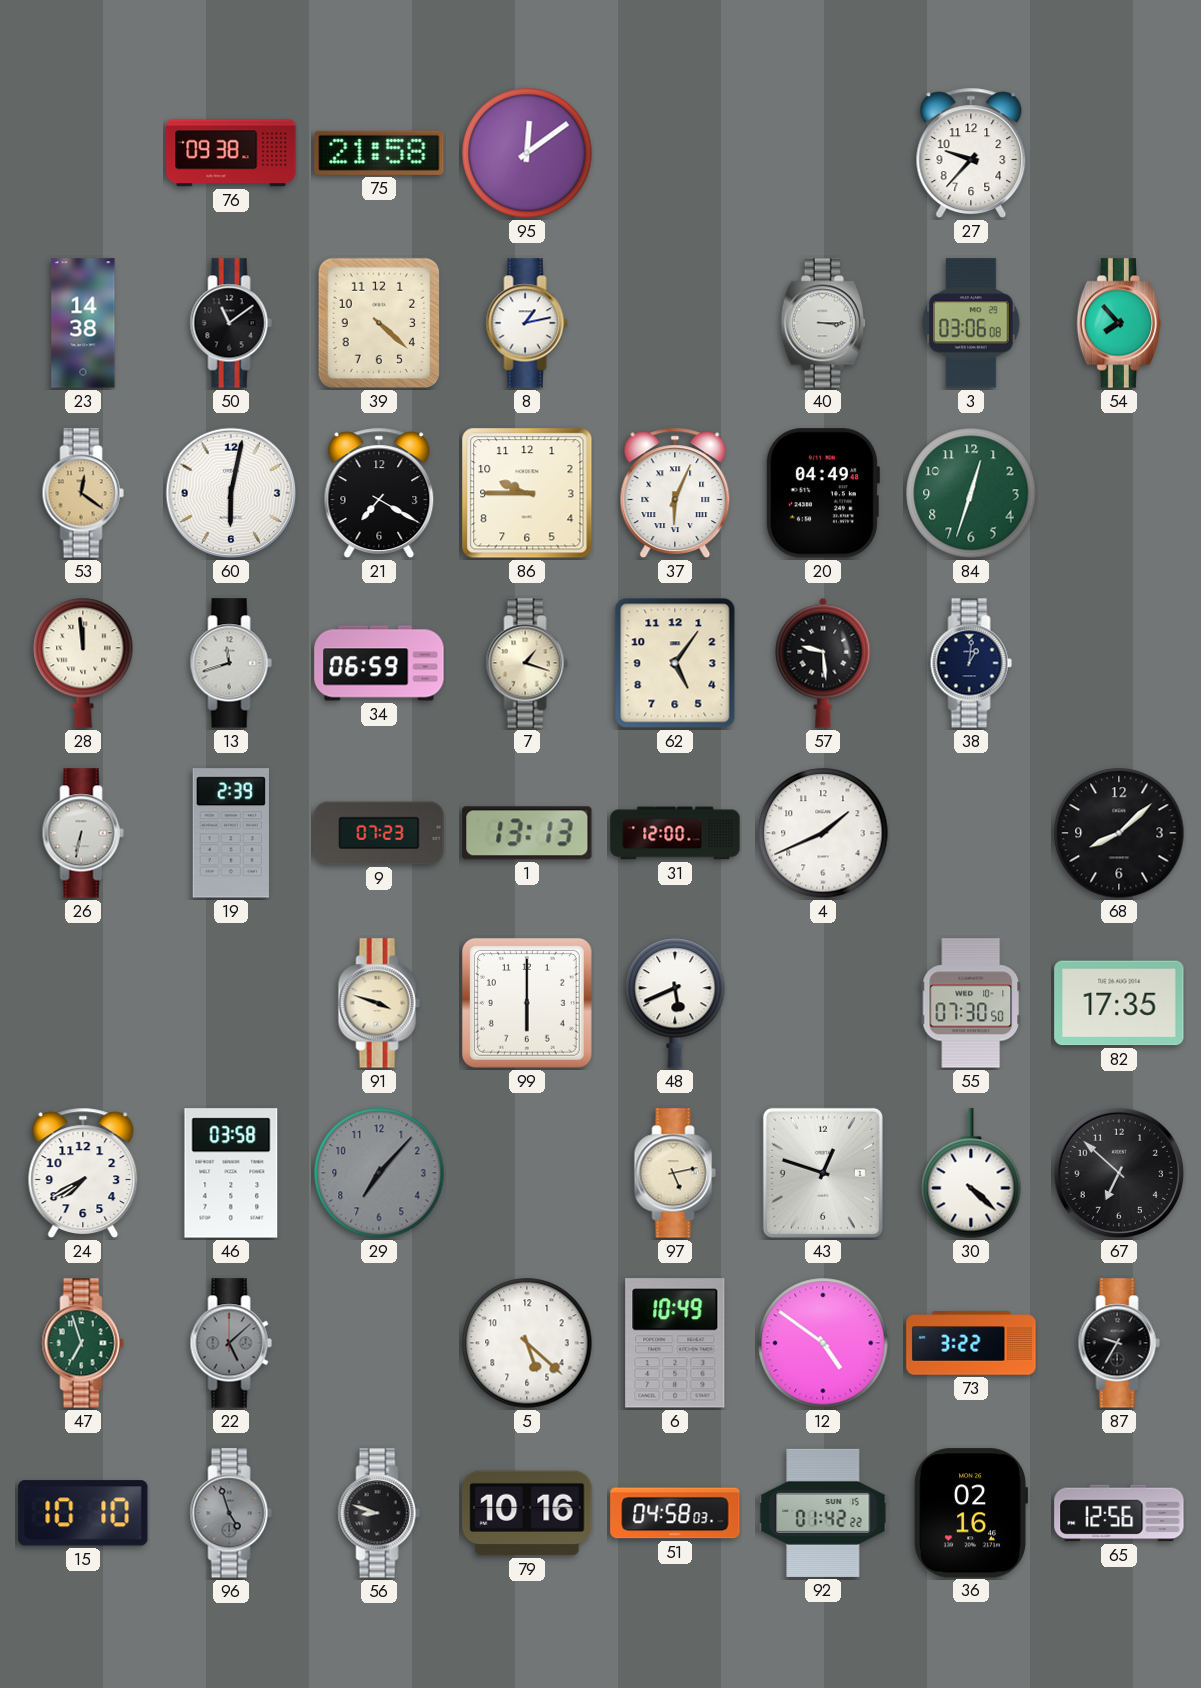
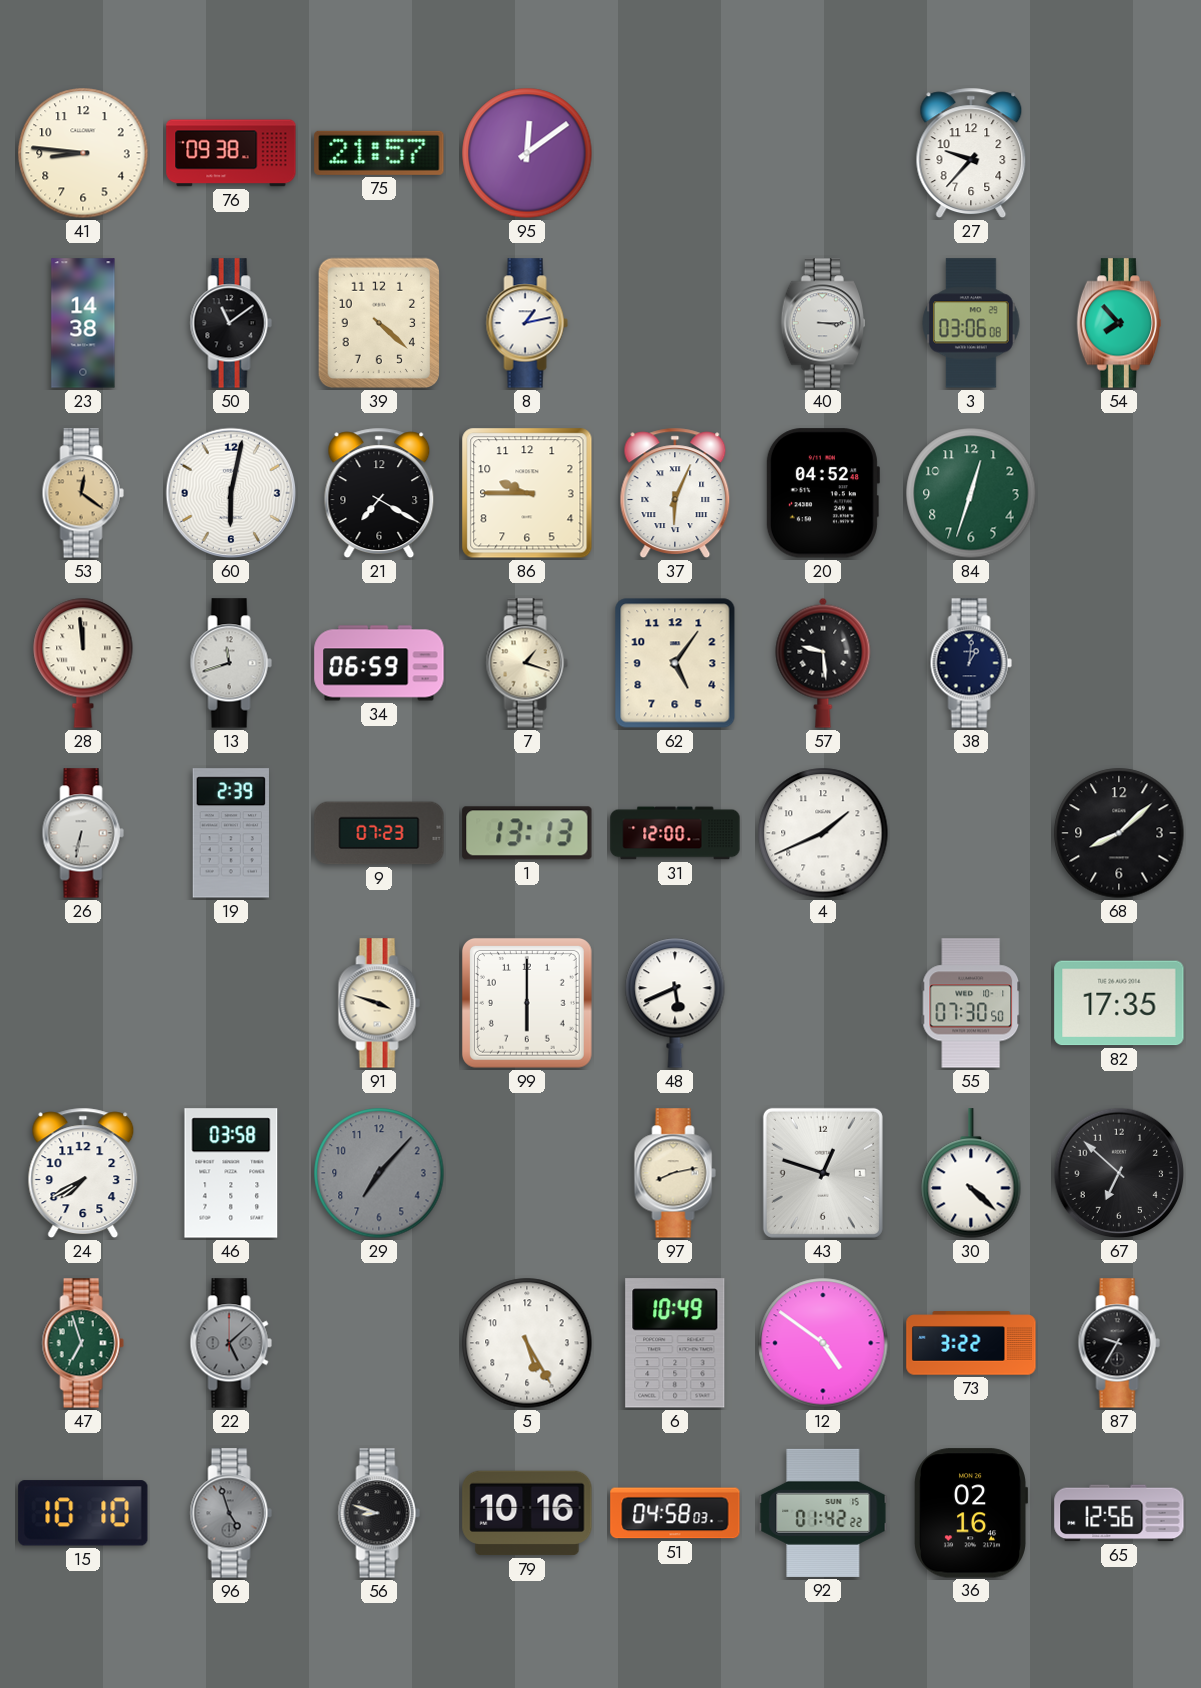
41: none -> 8:46
75: 21:58 -> 21:57
20: 04:49 -> 04:52
97: 5:13 -> 8:13
5: 5:22 -> 5:25
